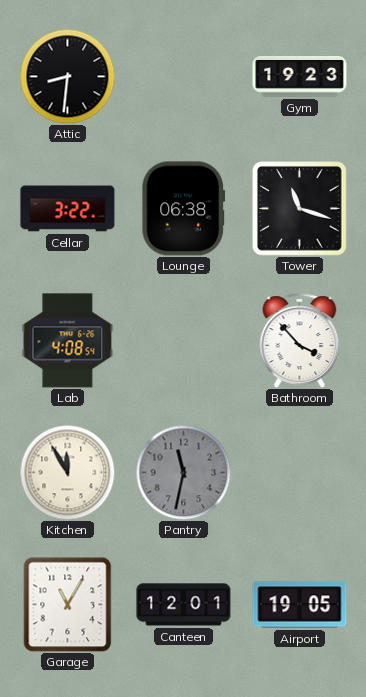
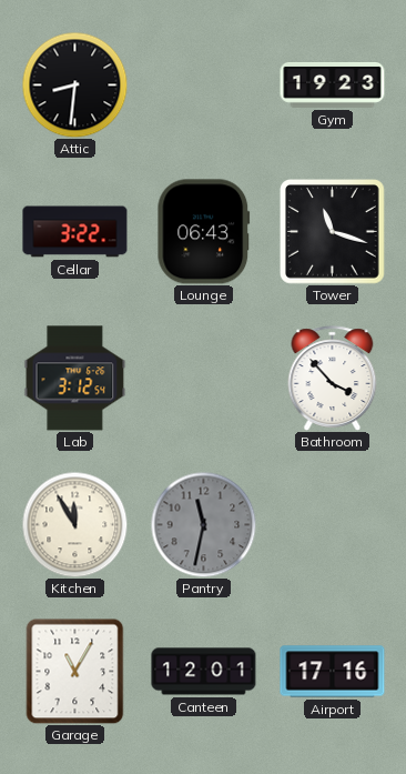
Lounge: 06:38 -> 06:43
Lab: 4:08 -> 3:12
Airport: 19:05 -> 17:16
